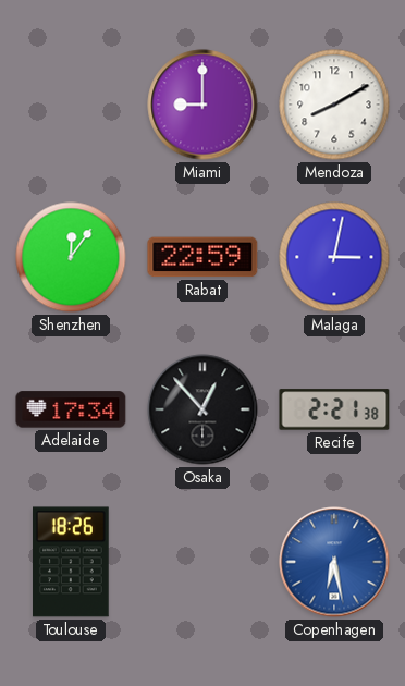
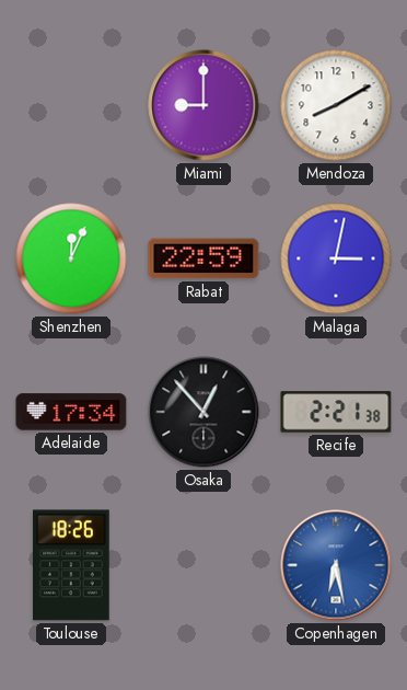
Shenzhen: 12:06 -> 12:04
